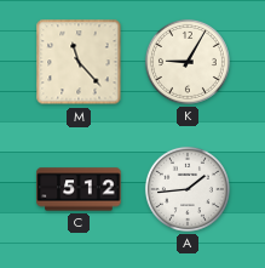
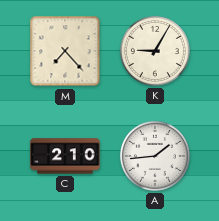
M: 11:23 -> 7:23
C: 5:12 -> 2:10
